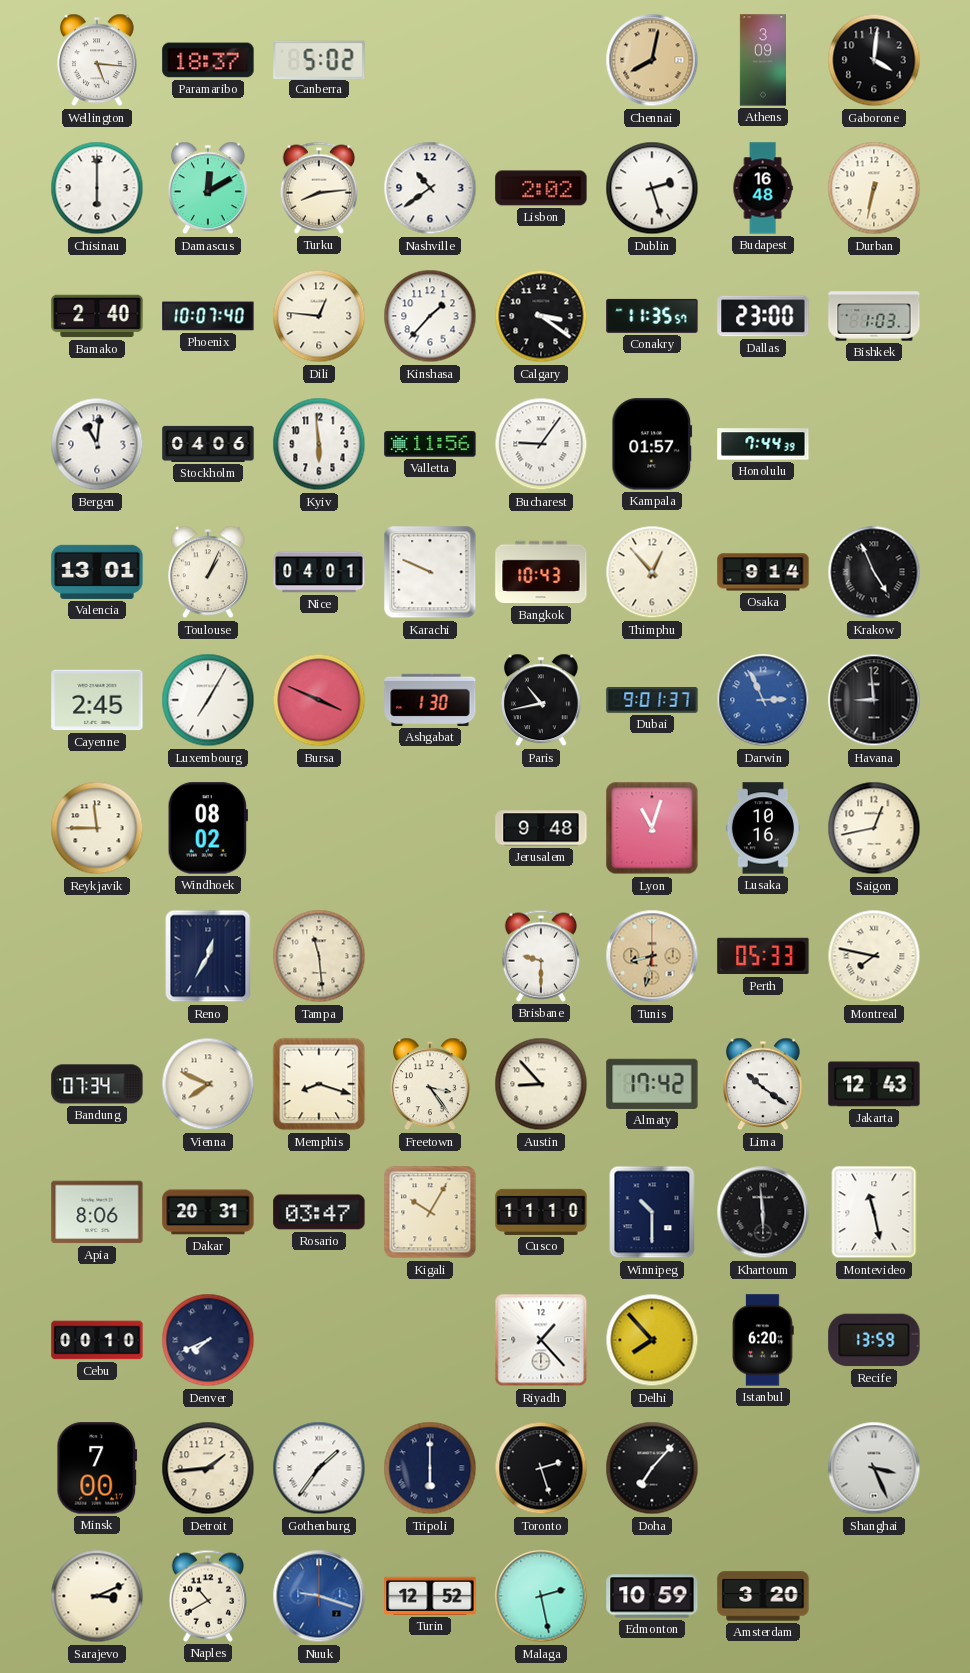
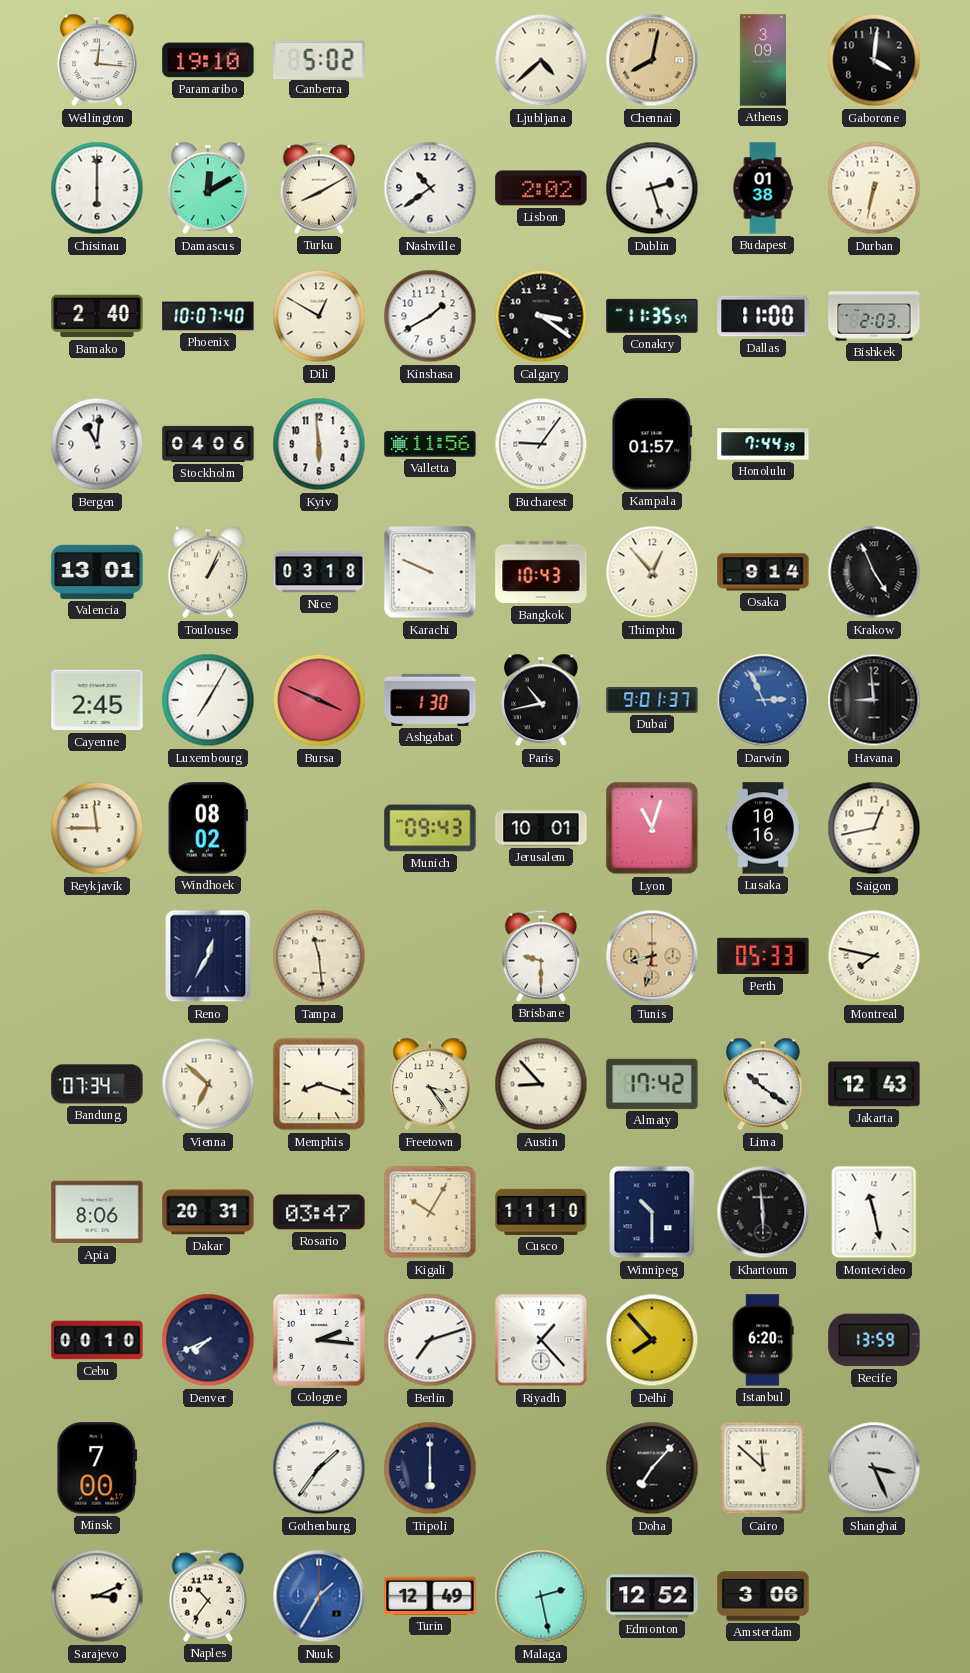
Wellington: 5:16 -> 12:16
Paramaribo: 18:37 -> 19:10
Ljubljana: none -> 4:38
Turku: 8:14 -> 8:10
Budapest: 16:48 -> 01:38
Dili: 12:46 -> 12:50
Kinshasa: 1:37 -> 1:40
Dallas: 23:00 -> 11:00
Bishkek: 1:03 -> 2:03
Nice: 04:01 -> 03:18
Munich: none -> 09:43
Jerusalem: 9:48 -> 10:01
Vienna: 7:49 -> 6:52
Cologne: none -> 2:16
Berlin: none -> 7:12
Detroit: 1:44 -> none
Toronto: 2:27 -> none
Cairo: none -> 11:52
Naples: 10:40 -> 10:36
Nuuk: 9:18 -> 1:35
Turin: 12:52 -> 12:49
Edmonton: 10:59 -> 12:52
Amsterdam: 3:20 -> 3:06
